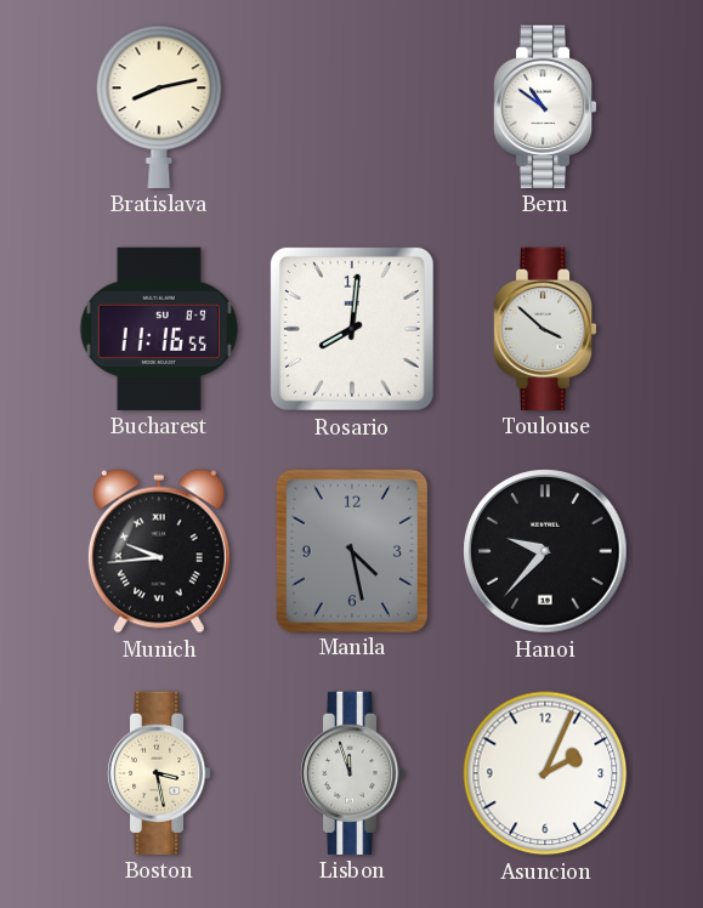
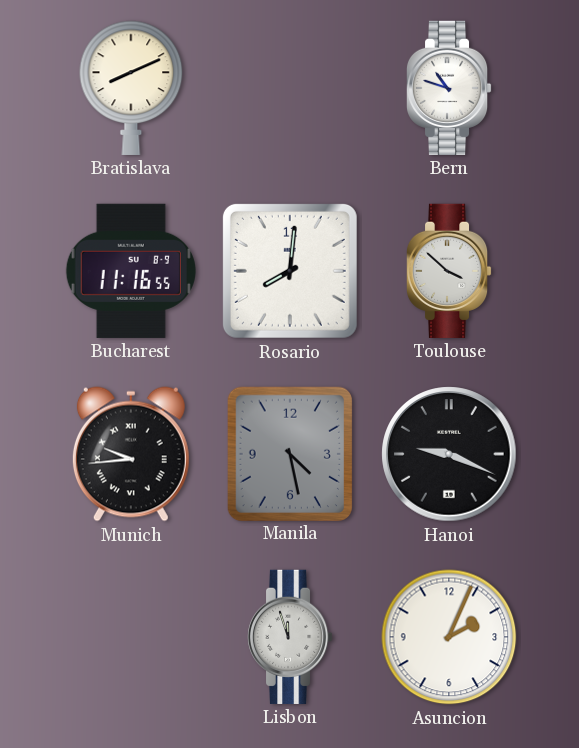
Bratislava: 8:13 -> 8:11
Bern: 10:51 -> 10:48
Hanoi: 9:37 -> 9:19
Boston: 3:28 -> none
